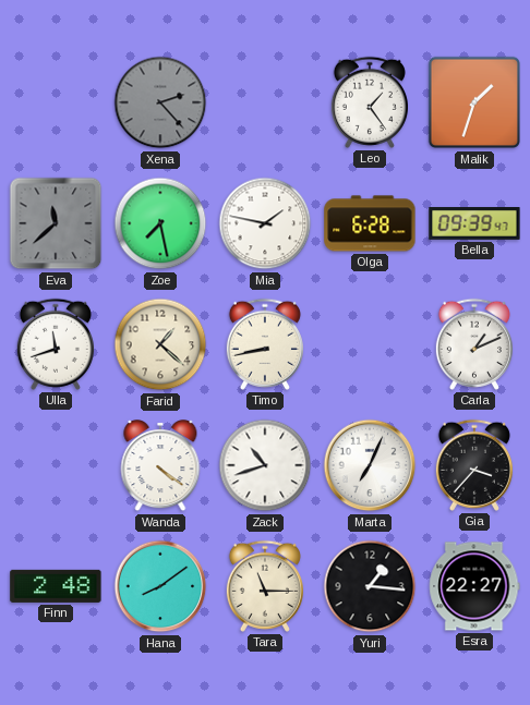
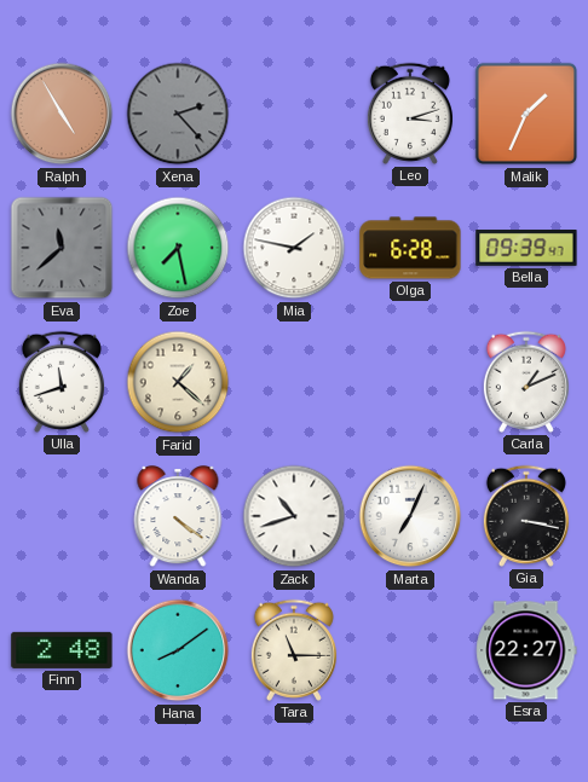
Ralph: none -> 4:55
Leo: 1:24 -> 3:12
Malik: 1:33 -> 1:34
Timo: 8:43 -> none
Gia: 3:37 -> 3:17
Yuri: 1:16 -> none
